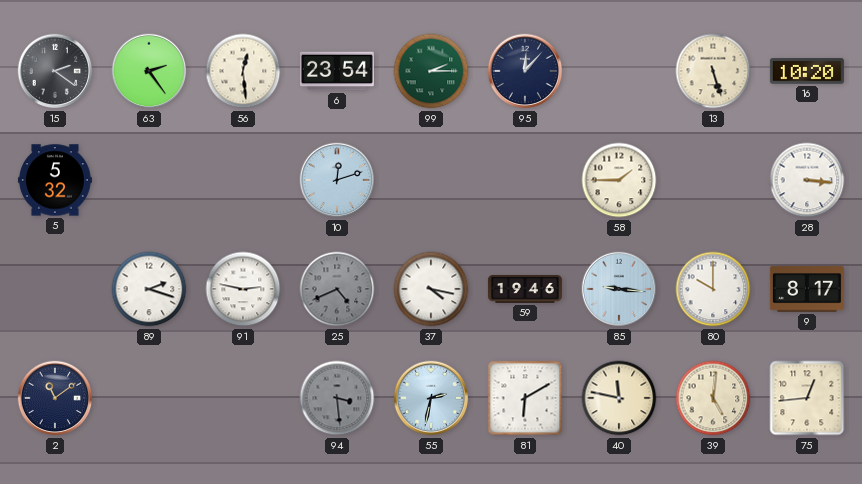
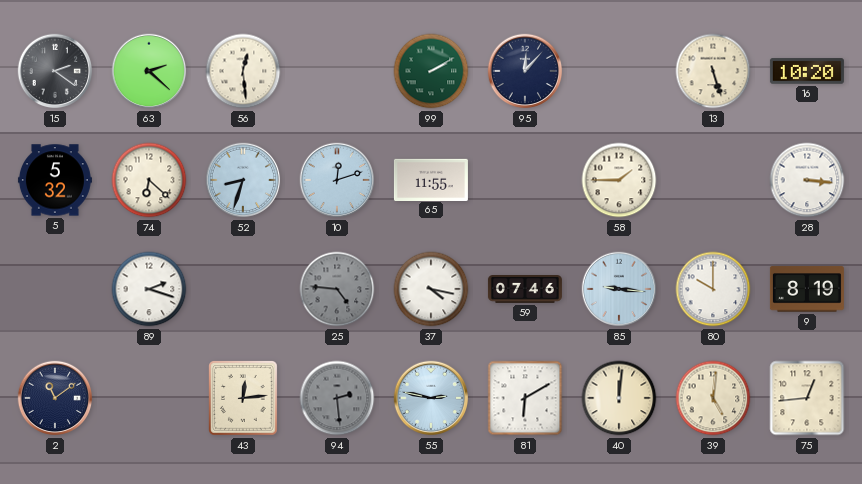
63: 2:24 -> 2:22
6: 23:54 -> none
99: 2:15 -> 2:10
74: none -> 6:22
52: none -> 8:33
65: none -> 11:55
91: 2:47 -> none
25: 4:41 -> 4:46
59: 19:46 -> 07:46
9: 8:17 -> 8:19
43: none -> 12:14
94: 3:29 -> 2:29
55: 2:32 -> 2:47
40: 11:47 -> 12:01
